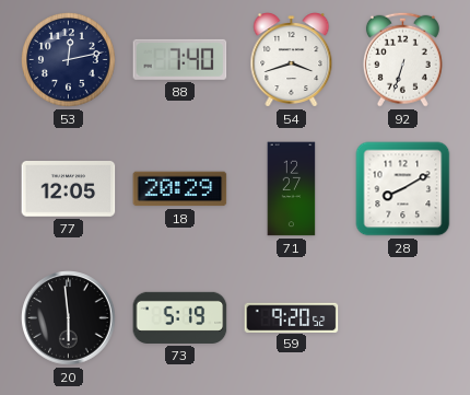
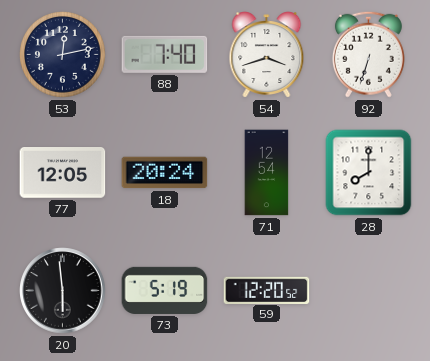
18: 20:29 -> 20:24
71: 12:27 -> 12:54
28: 8:10 -> 8:00
59: 9:20 -> 12:20
